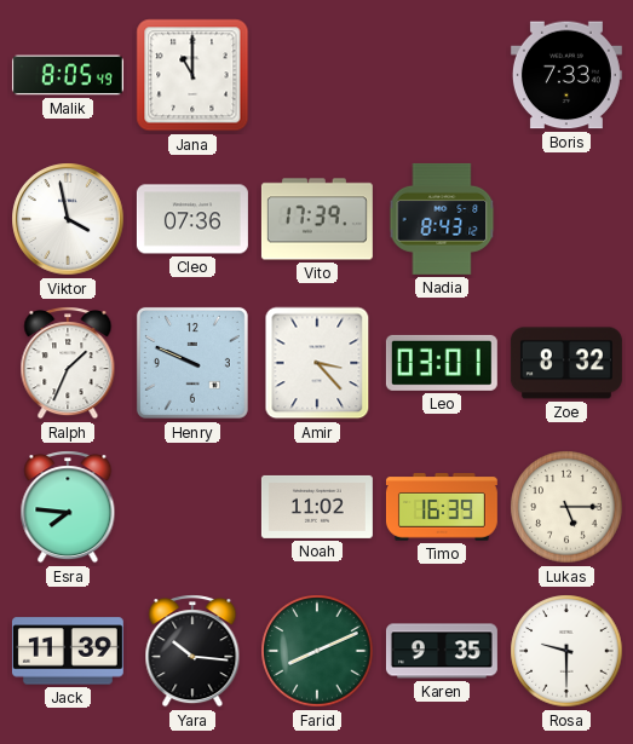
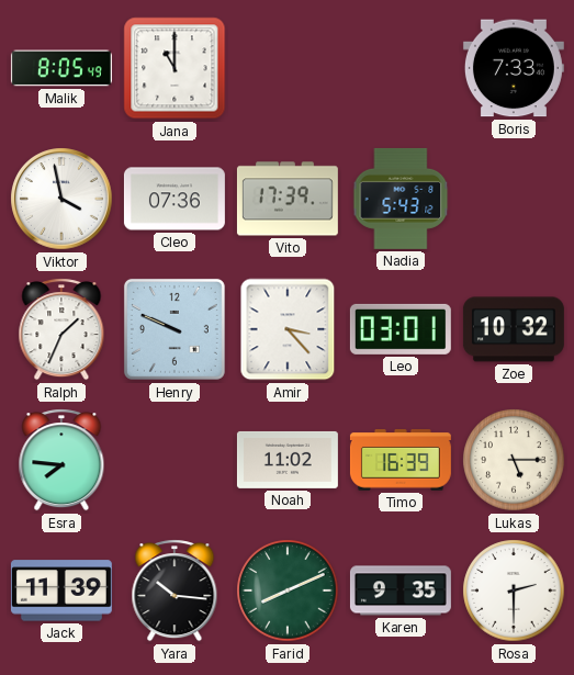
Nadia: 8:43 -> 5:43
Zoe: 8:32 -> 10:32
Rosa: 9:30 -> 2:30
